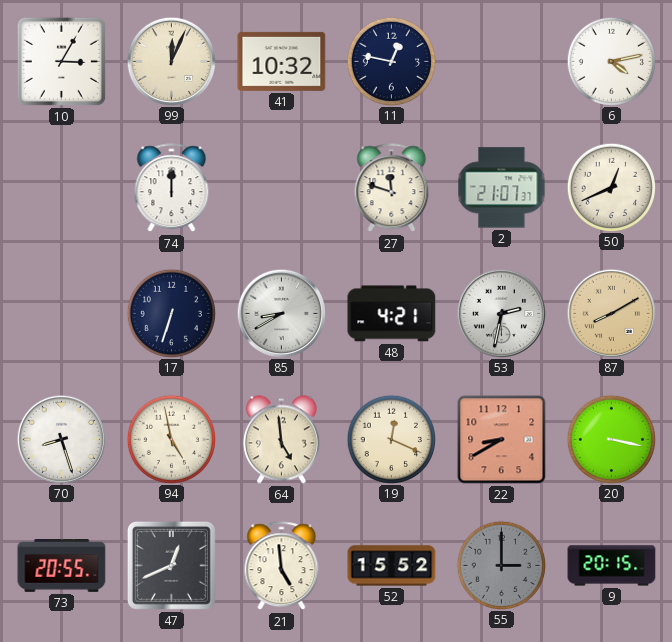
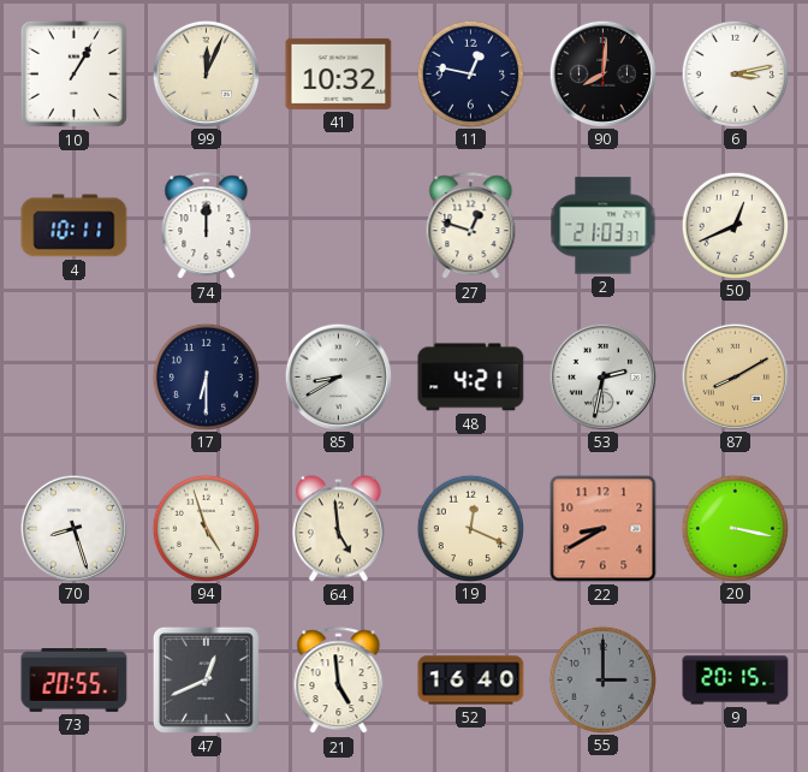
10: 3:05 -> 1:05
90: none -> 8:01
6: 4:13 -> 3:13
4: none -> 10:11
27: 11:48 -> 12:48
2: 21:07 -> 21:03
17: 6:33 -> 6:30
94: 4:58 -> 4:57
52: 15:52 -> 16:40
